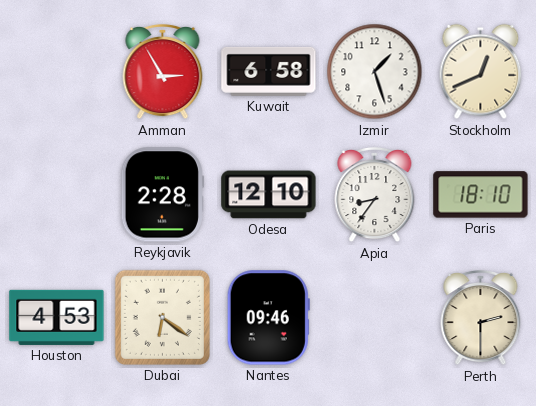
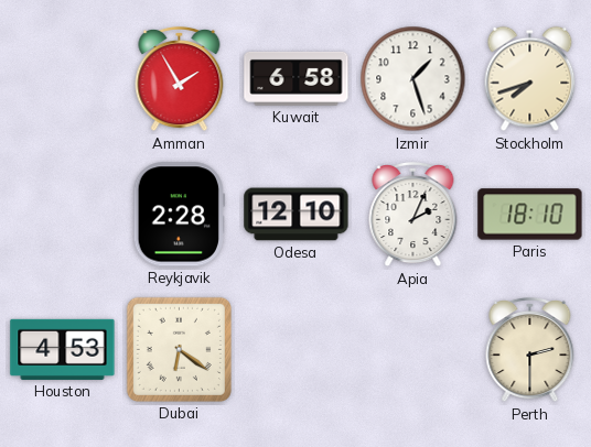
Amman: 2:55 -> 1:55
Stockholm: 12:41 -> 7:42
Apia: 8:36 -> 2:04
Nantes: 09:46 -> none
